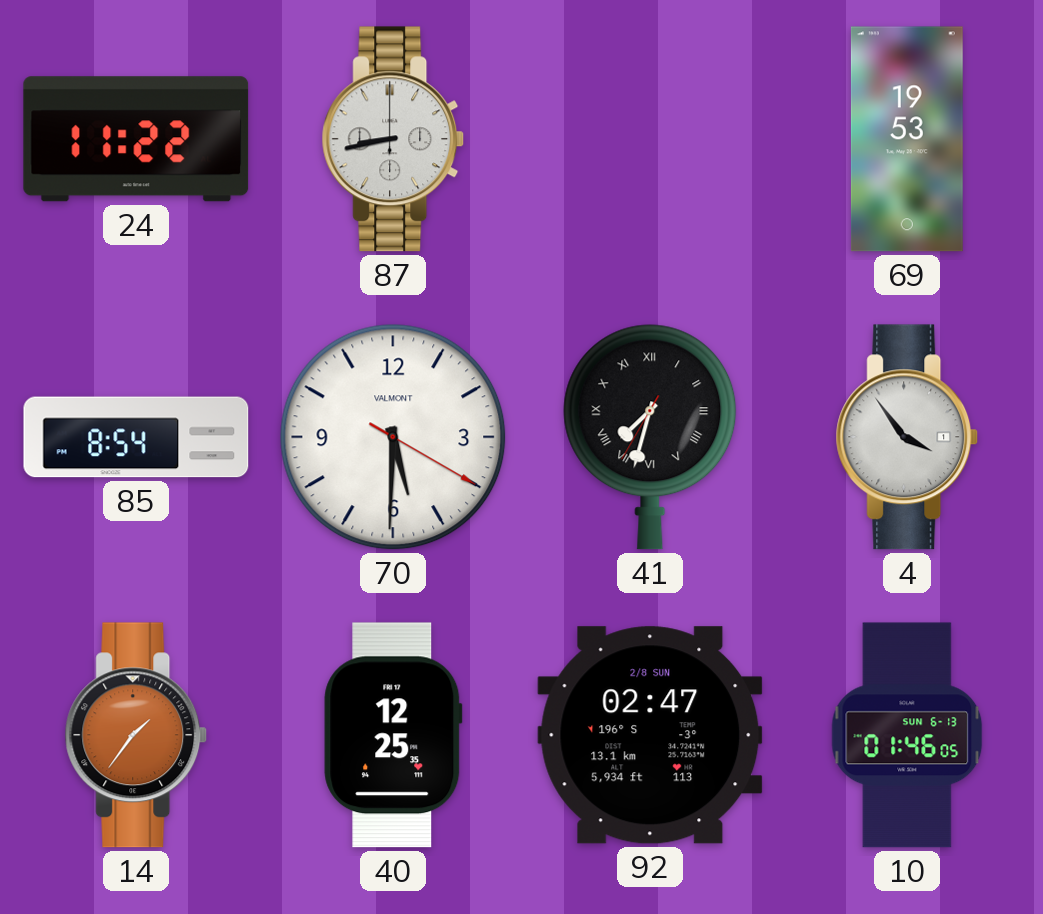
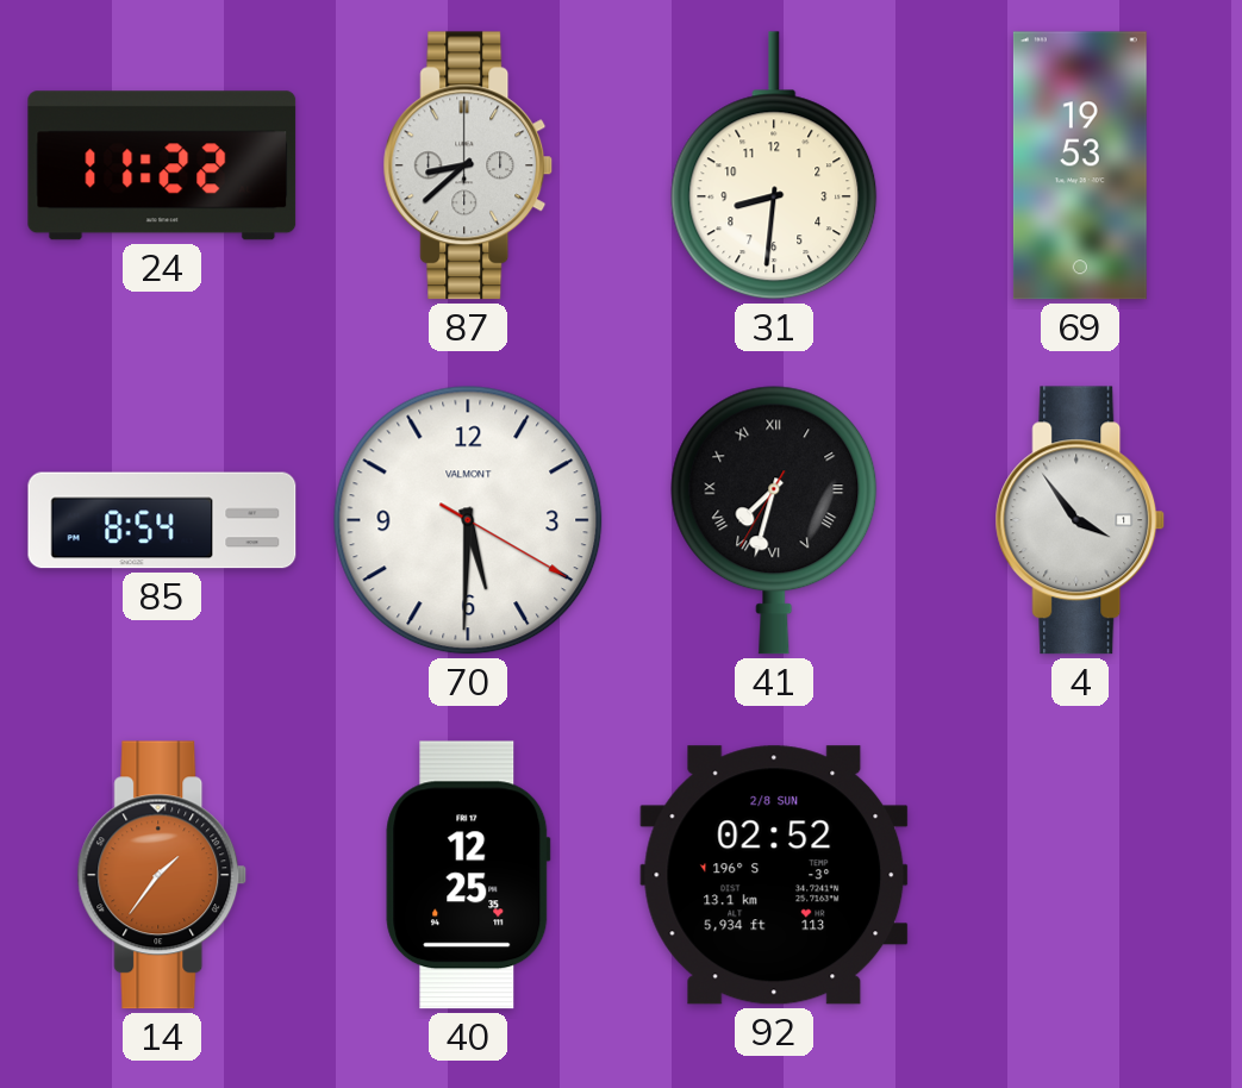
87: 8:43 -> 8:38
31: none -> 8:31
92: 02:47 -> 02:52
10: 01:46 -> none
